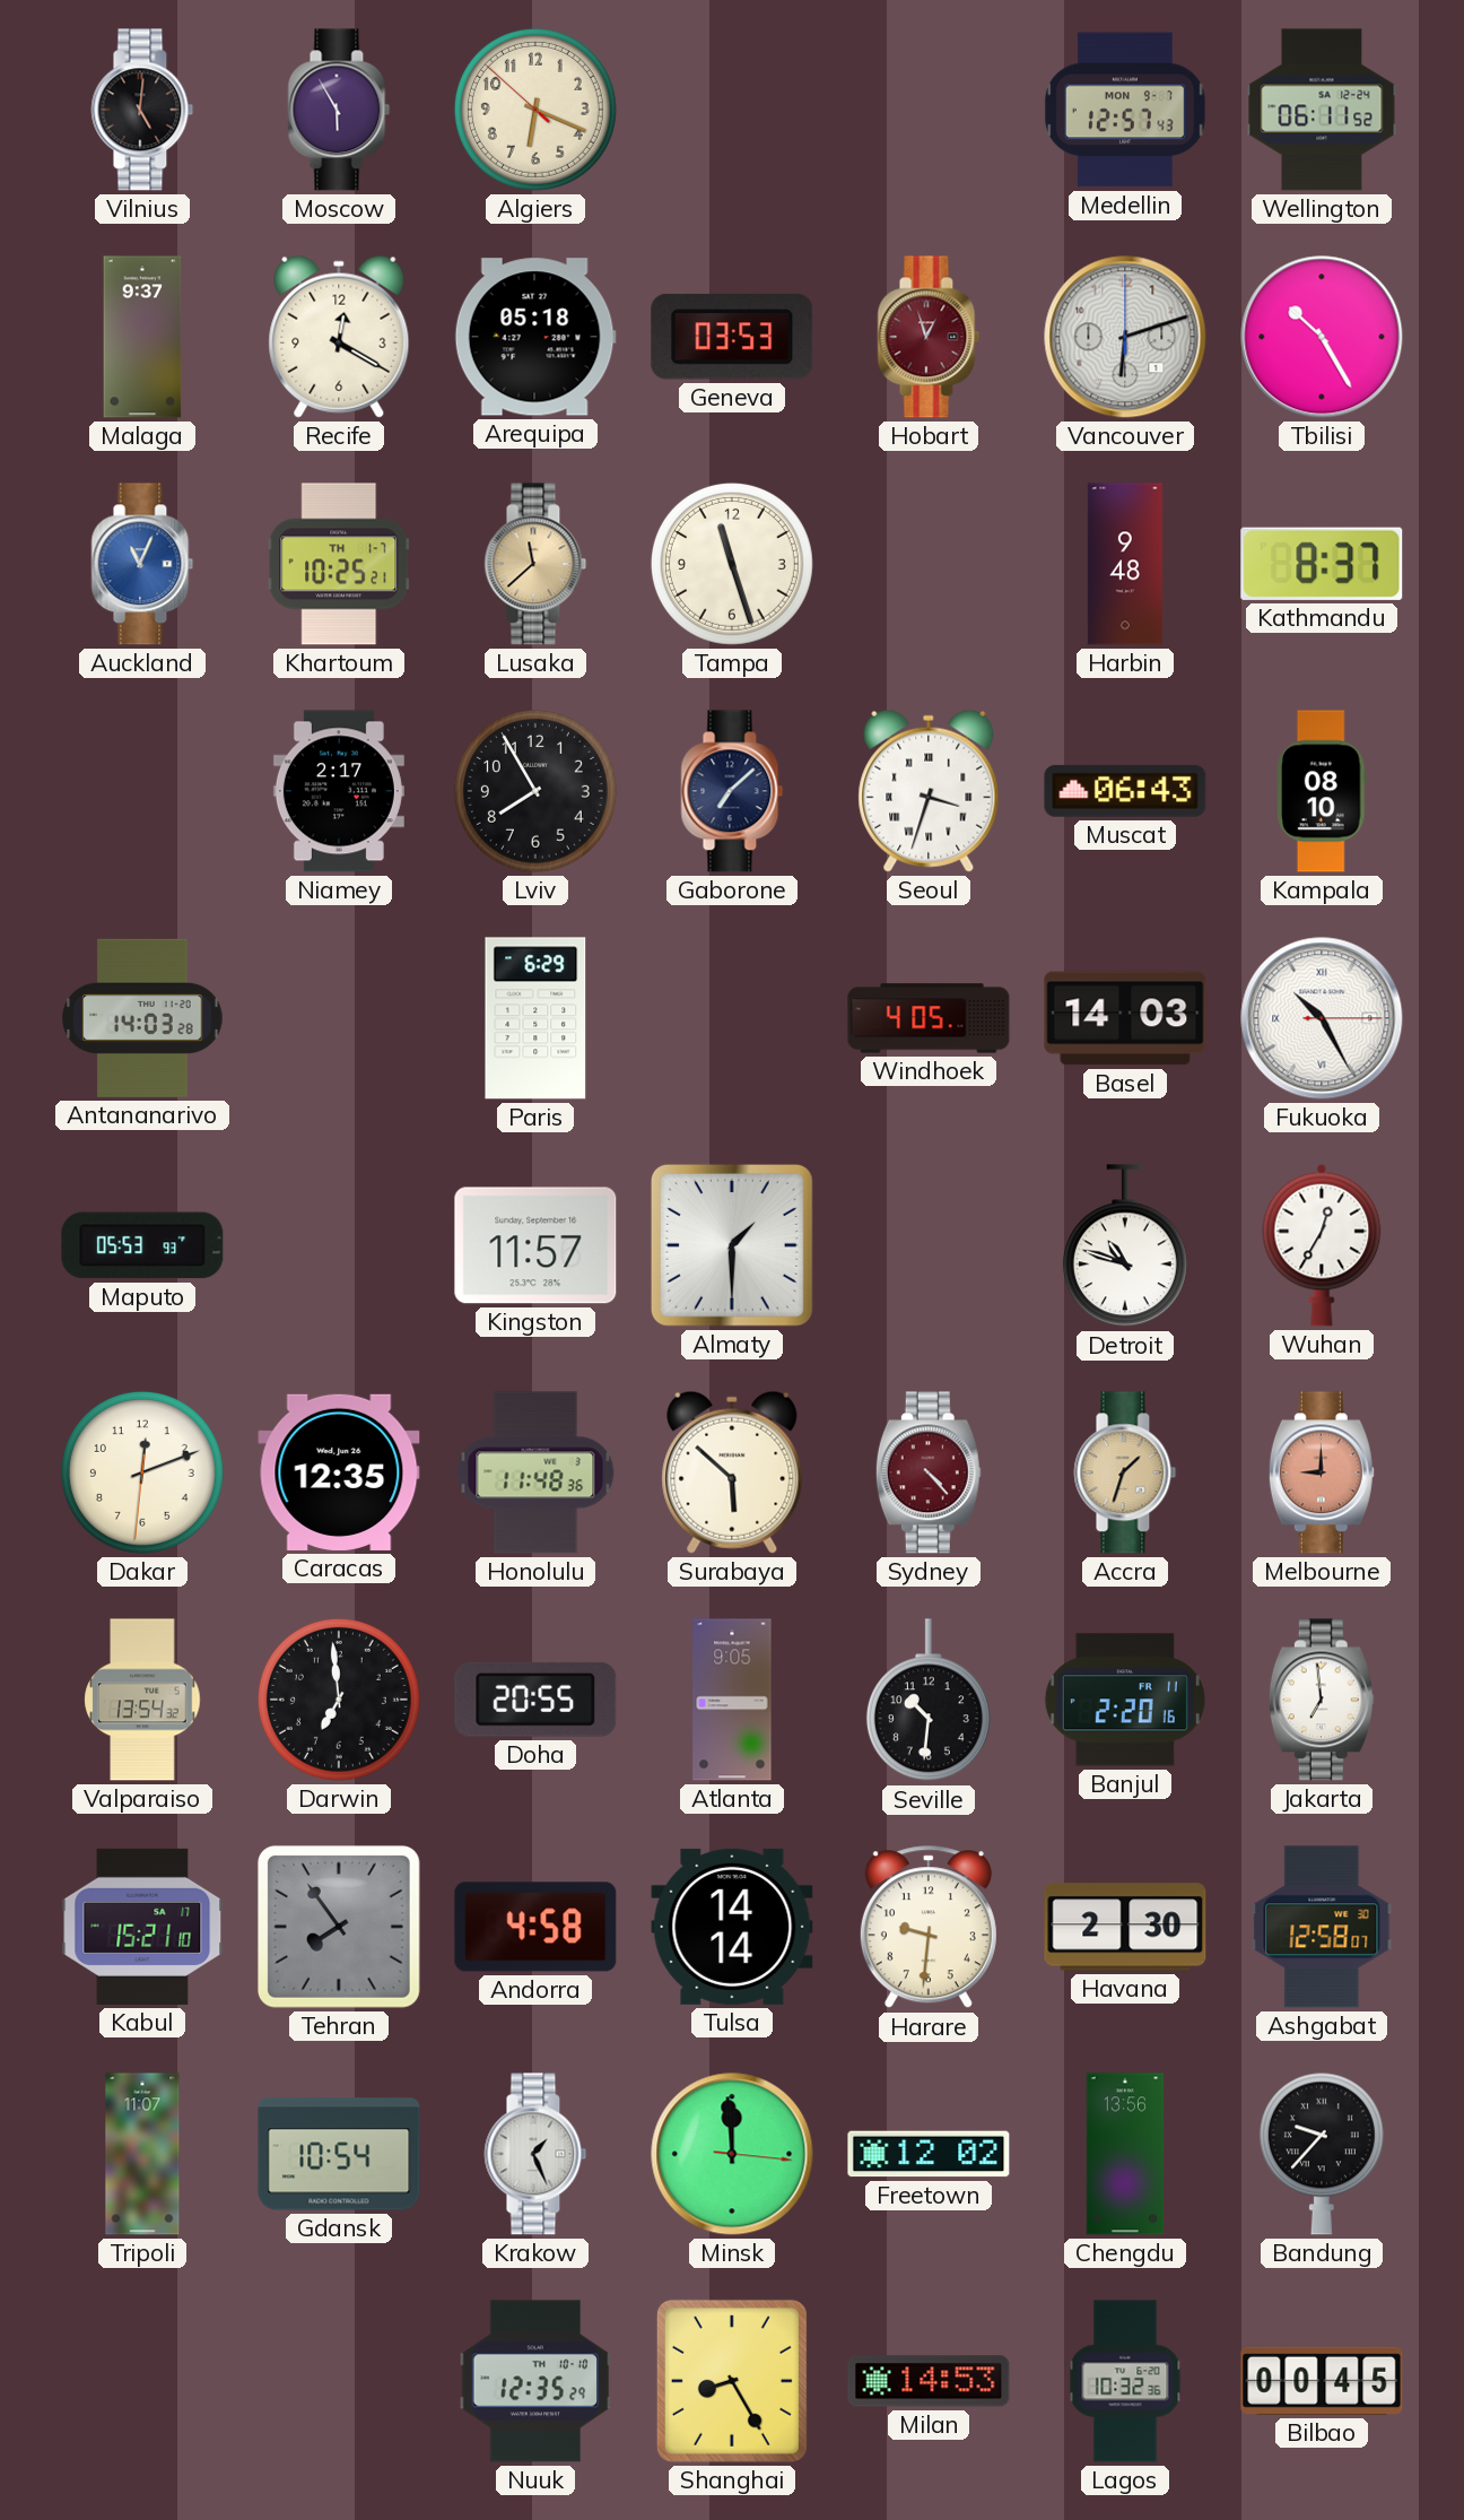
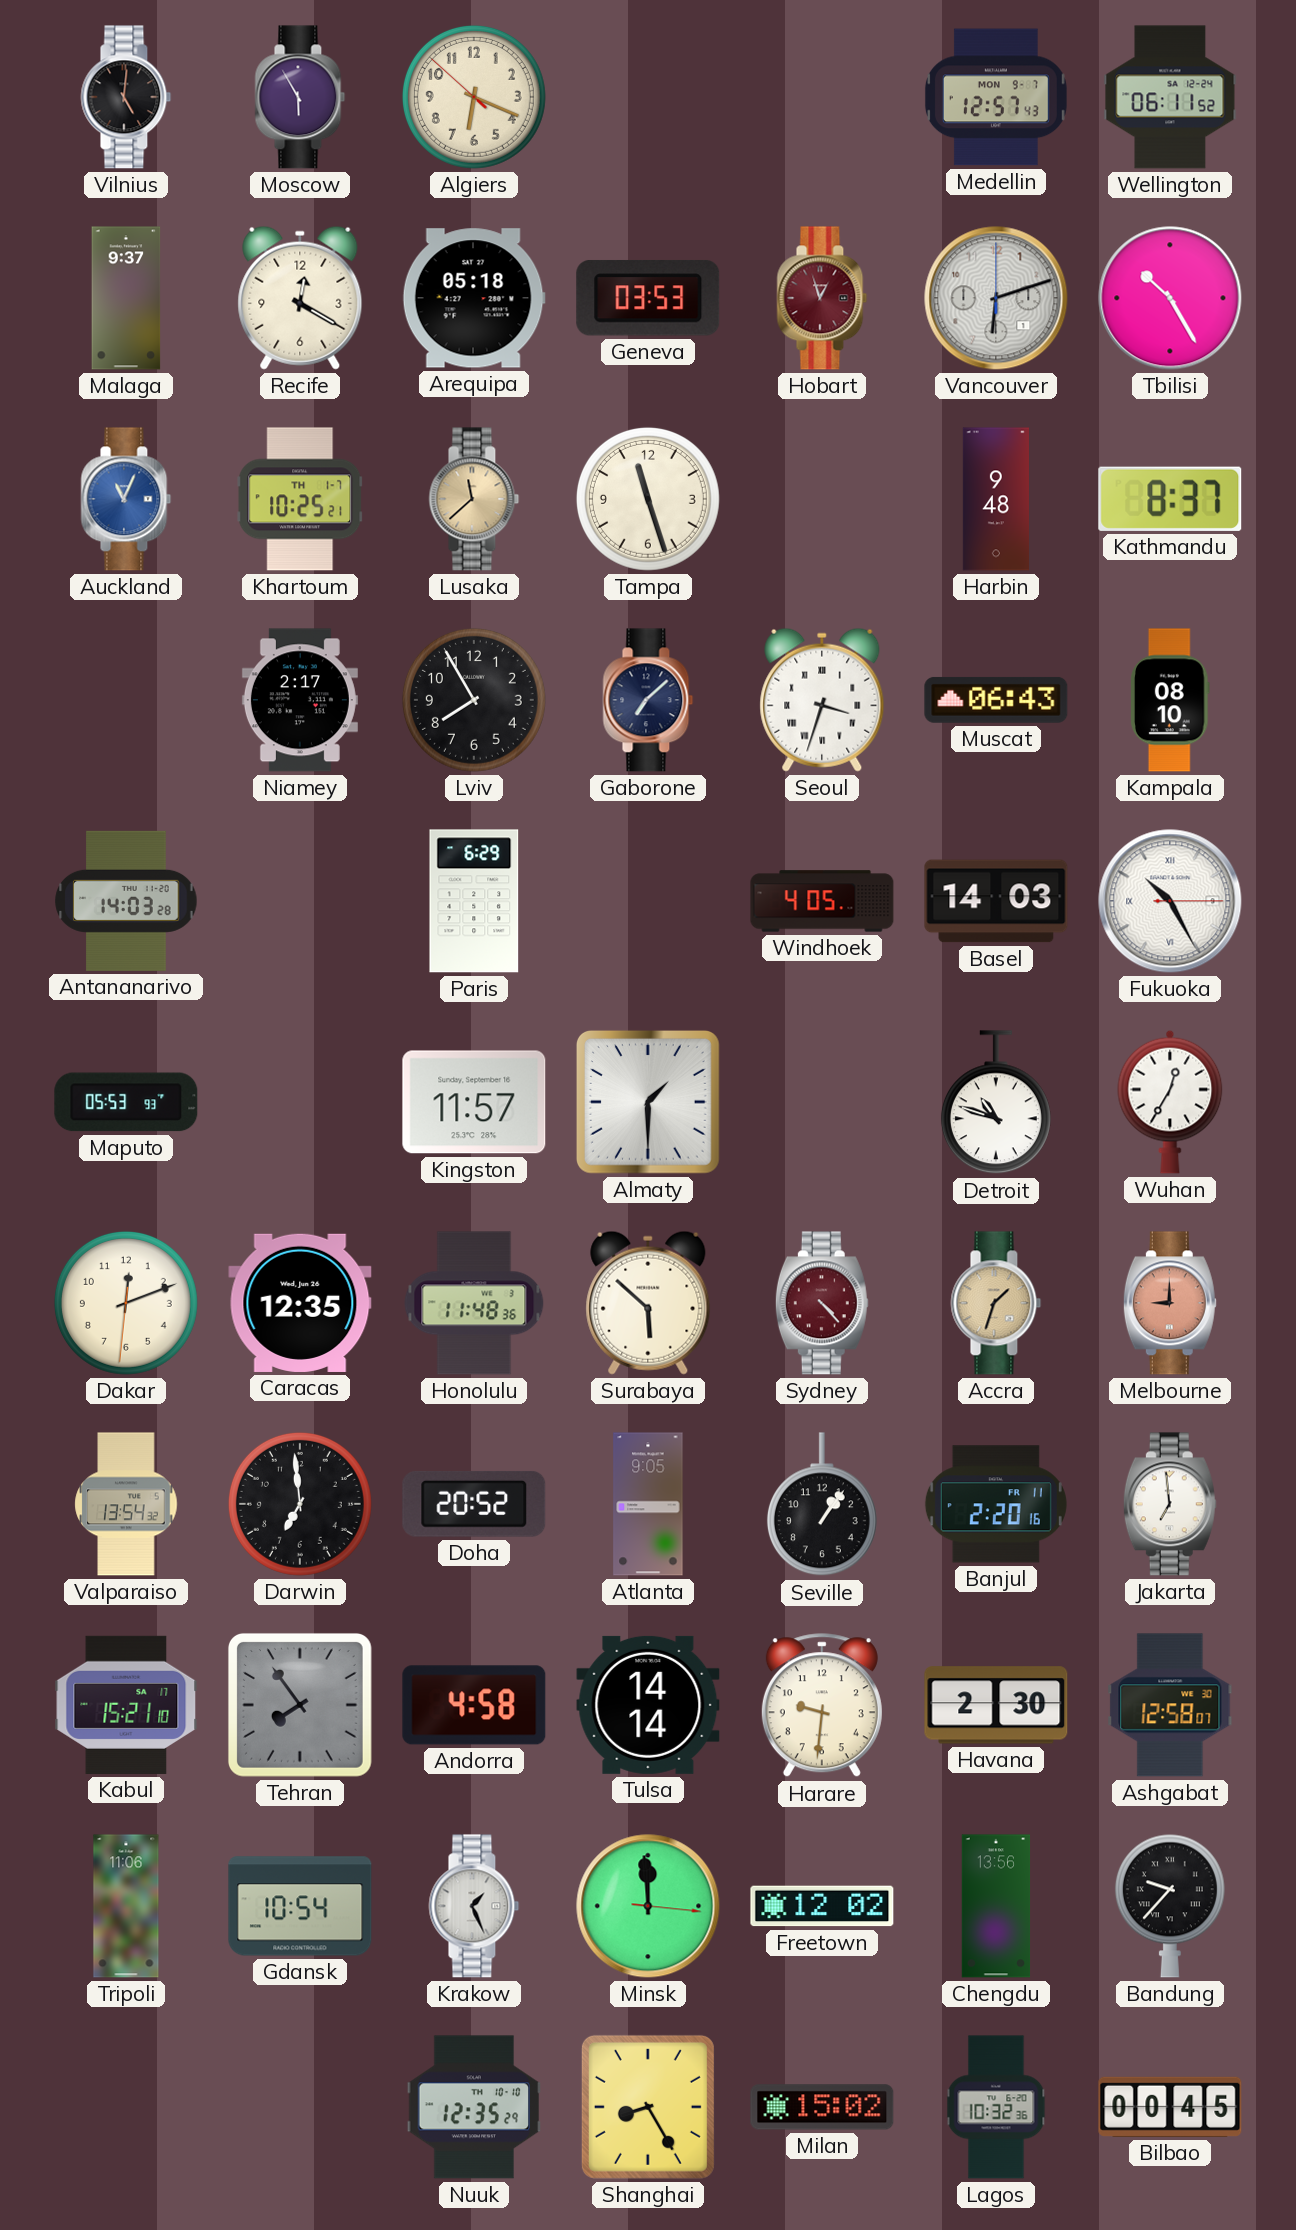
Doha: 20:55 -> 20:52
Seville: 10:31 -> 1:06
Tripoli: 11:07 -> 11:06
Milan: 14:53 -> 15:02
